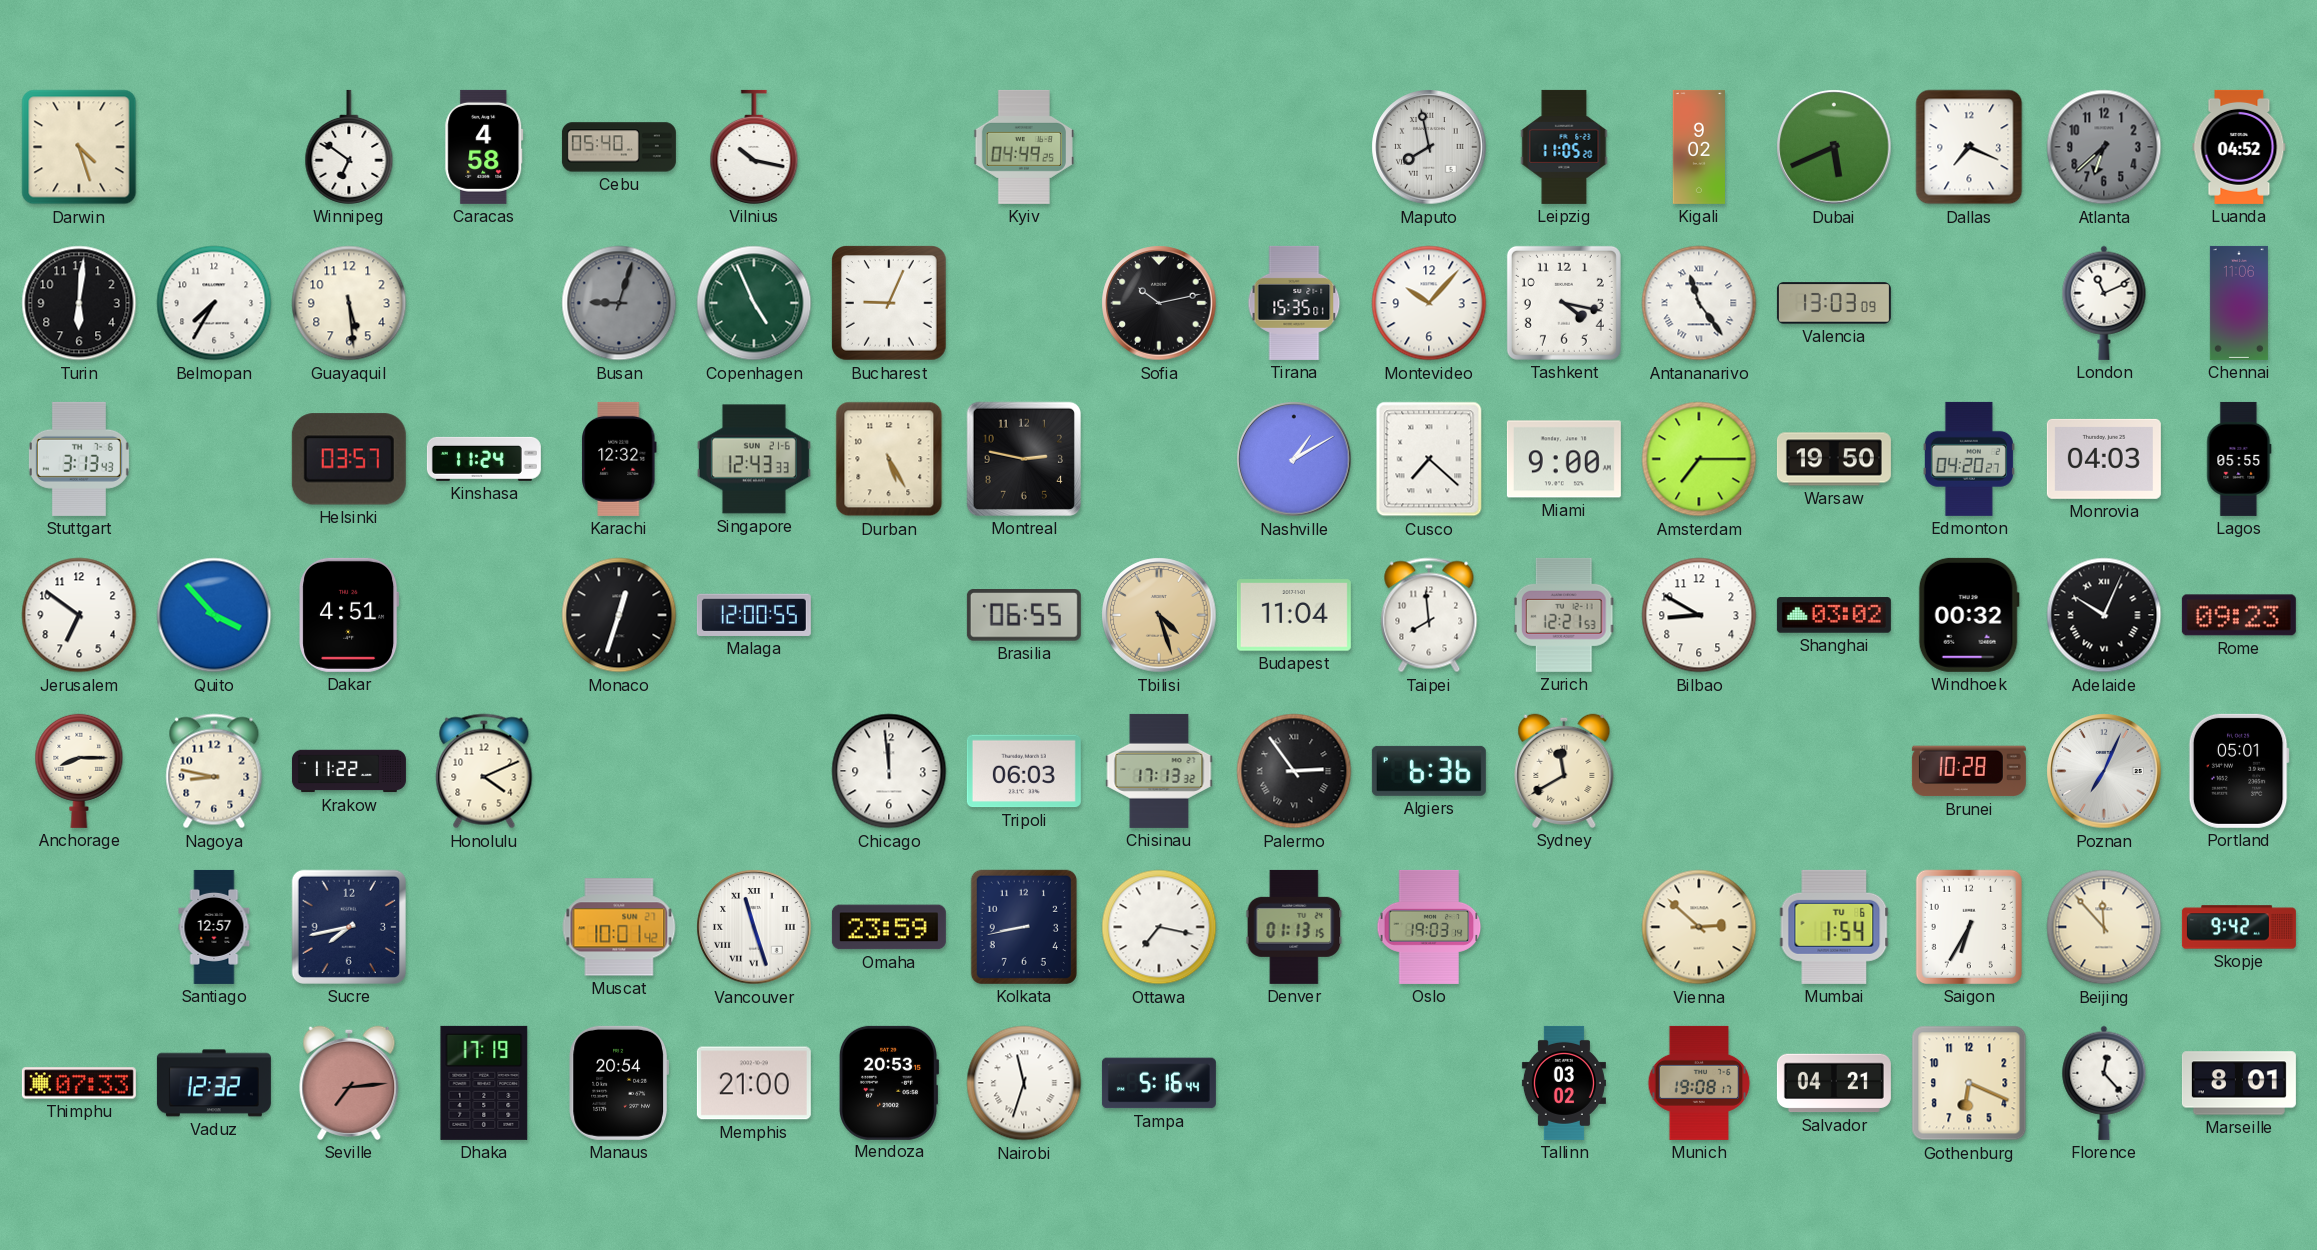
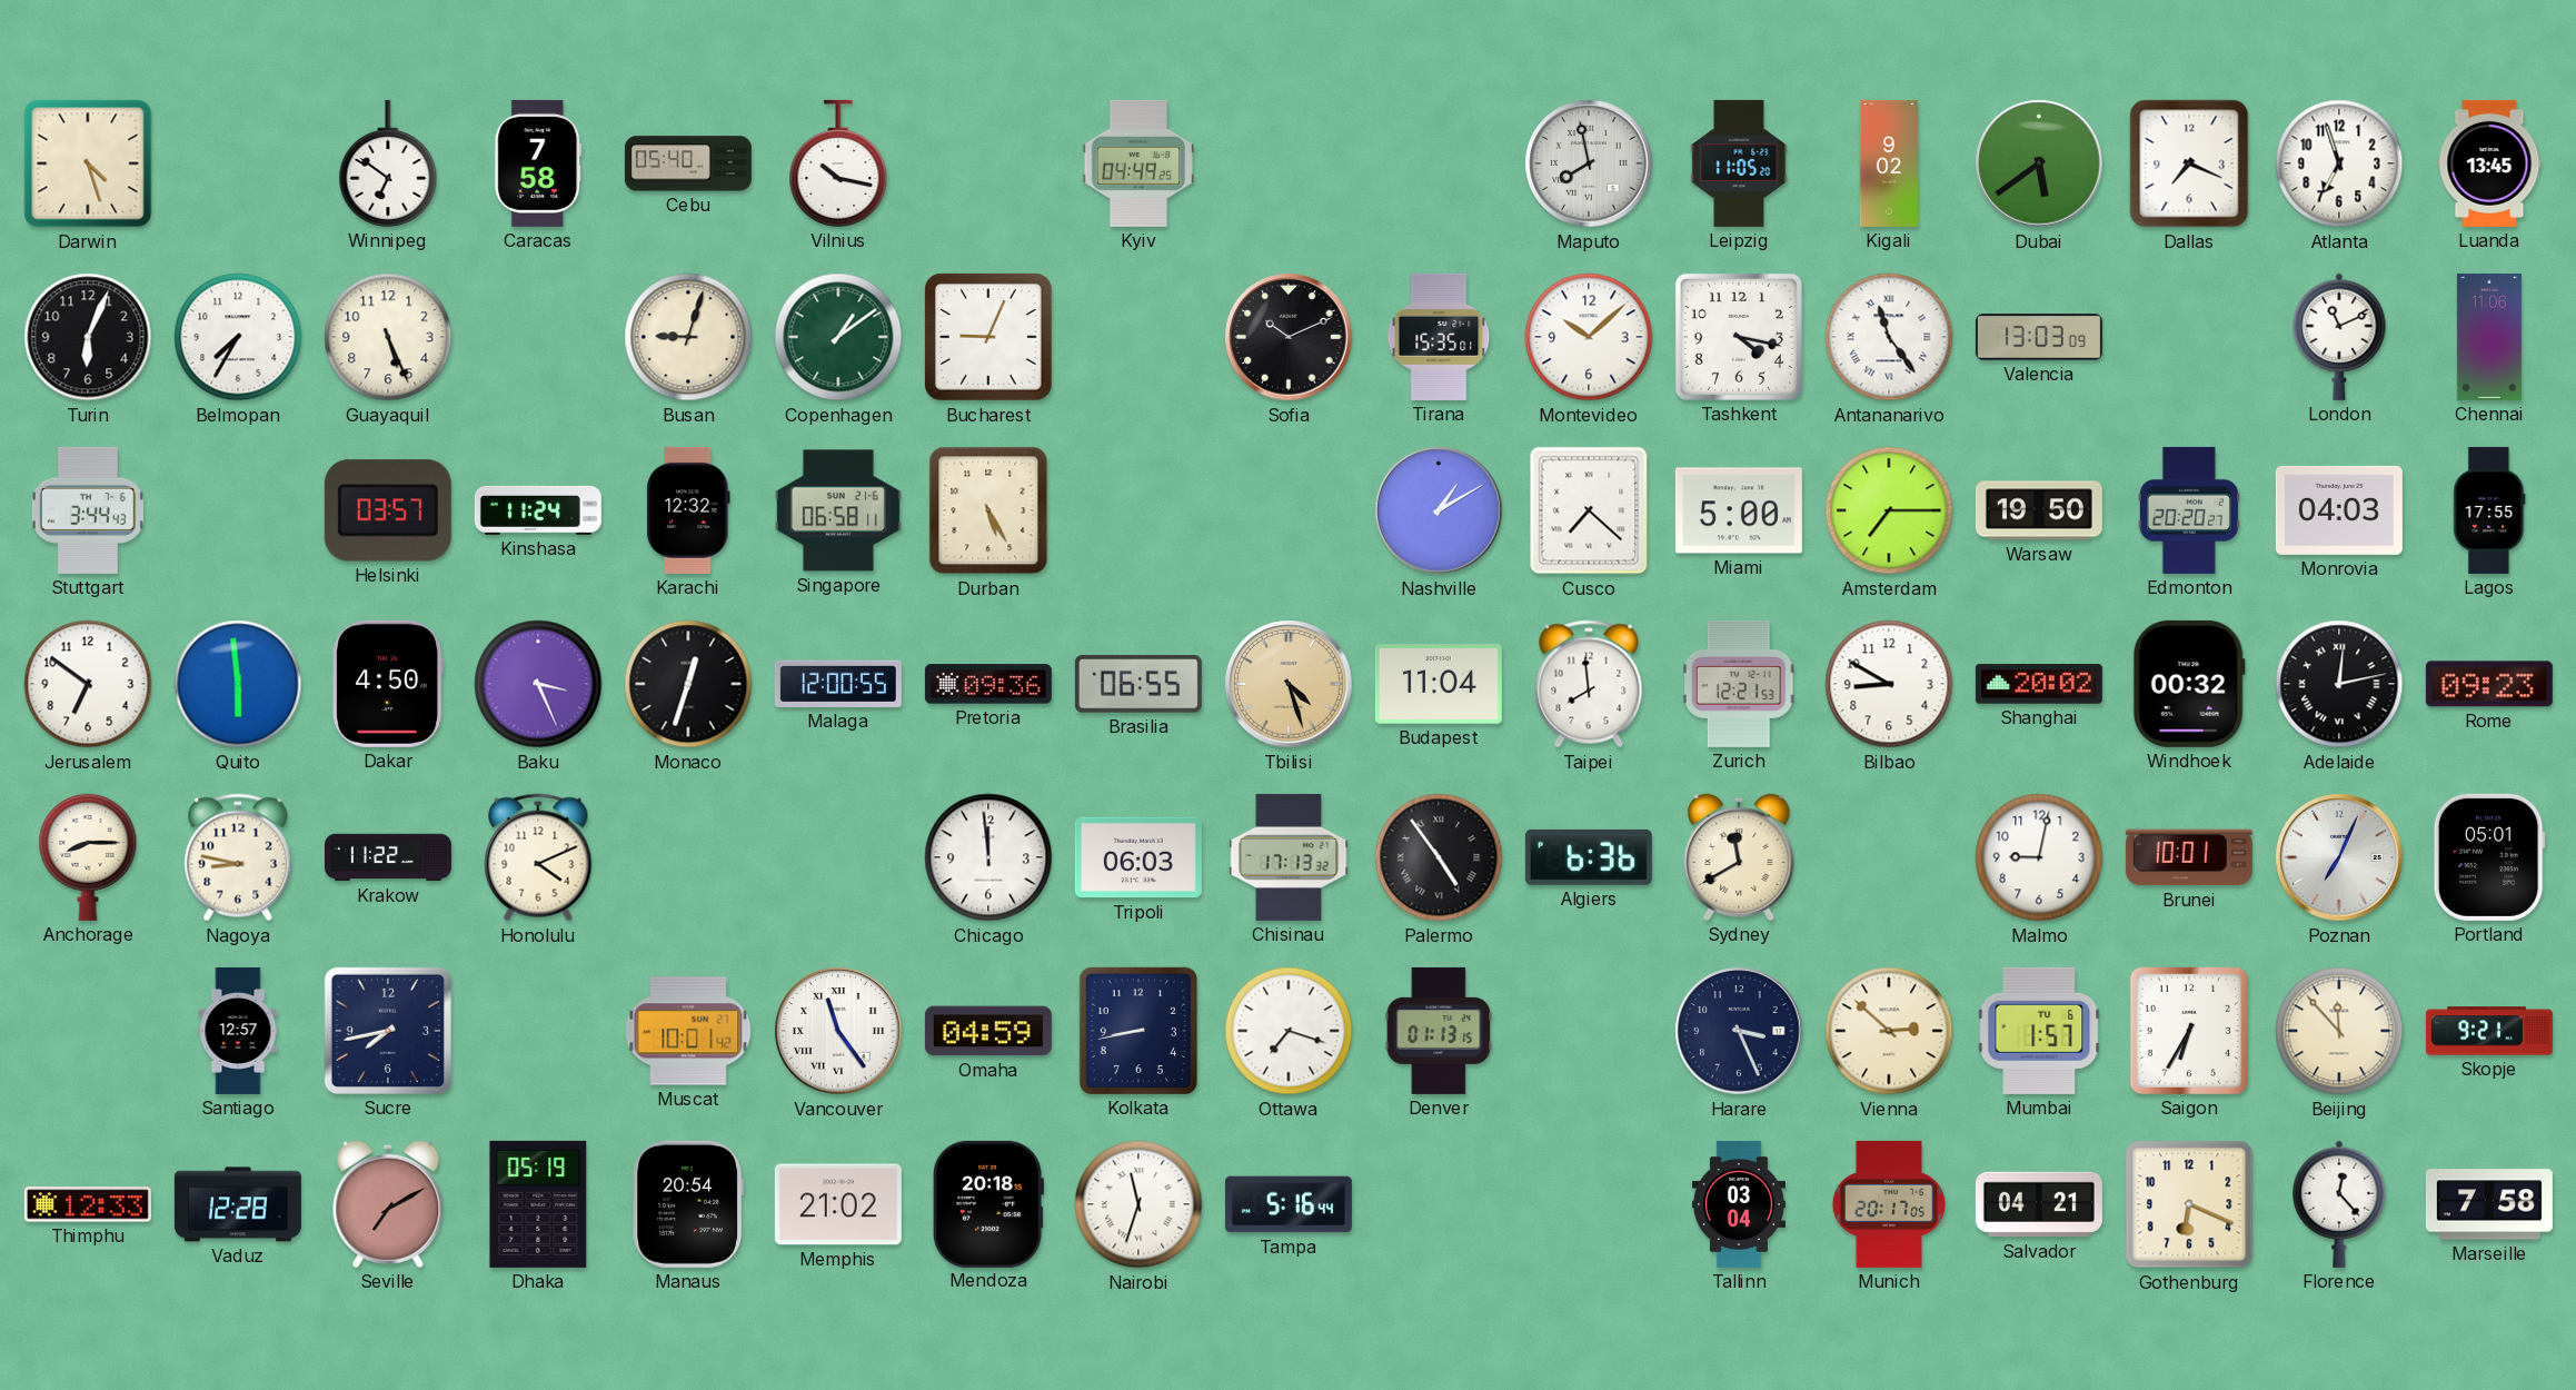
Caracas: 4:58 -> 7:58
Dubai: 5:41 -> 5:39
Atlanta: 6:38 -> 6:57
Atlanta dial: grey -> white
Luanda: 04:52 -> 13:45
Turin: 6:01 -> 6:04
Guayaquil: 5:29 -> 5:26
Busan dial: grey -> cream
Copenhagen: 4:56 -> 1:09
Sofia: 10:13 -> 10:11
Montevideo: 10:07 -> 10:08
Stuttgart: 3:13 -> 3:44
Singapore: 12:43 -> 06:58
Montreal: 2:47 -> none
Miami: 9:00 -> 5:00
Edmonton: 04:20 -> 20:20
Lagos: 05:55 -> 17:55
Quito: 3:53 -> 5:59
Dakar: 4:51 -> 4:50
Baku: none -> 3:26
Pretoria: none -> 09:36
Shanghai: 03:02 -> 20:02
Adelaide: 10:04 -> 12:13
Palermo: 2:54 -> 4:54
Malmo: none -> 9:02
Brunei: 10:28 -> 10:01
Vancouver: 11:27 -> 11:24
Omaha: 23:59 -> 04:59
Ottawa: 7:17 -> 7:18
Oslo: 19:03 -> none
Harare: none -> 3:26
Mumbai: 1:54 -> 1:57
Skopje: 9:42 -> 9:21
Thimphu: 07:33 -> 12:33
Vaduz: 12:32 -> 12:28
Seville: 7:14 -> 7:10
Dhaka: 17:19 -> 05:19
Memphis: 21:00 -> 21:02
Mendoza: 20:53 -> 20:18
Tallinn: 03:02 -> 03:04
Munich: 19:08 -> 20:17
Marseille: 8:01 -> 7:58
